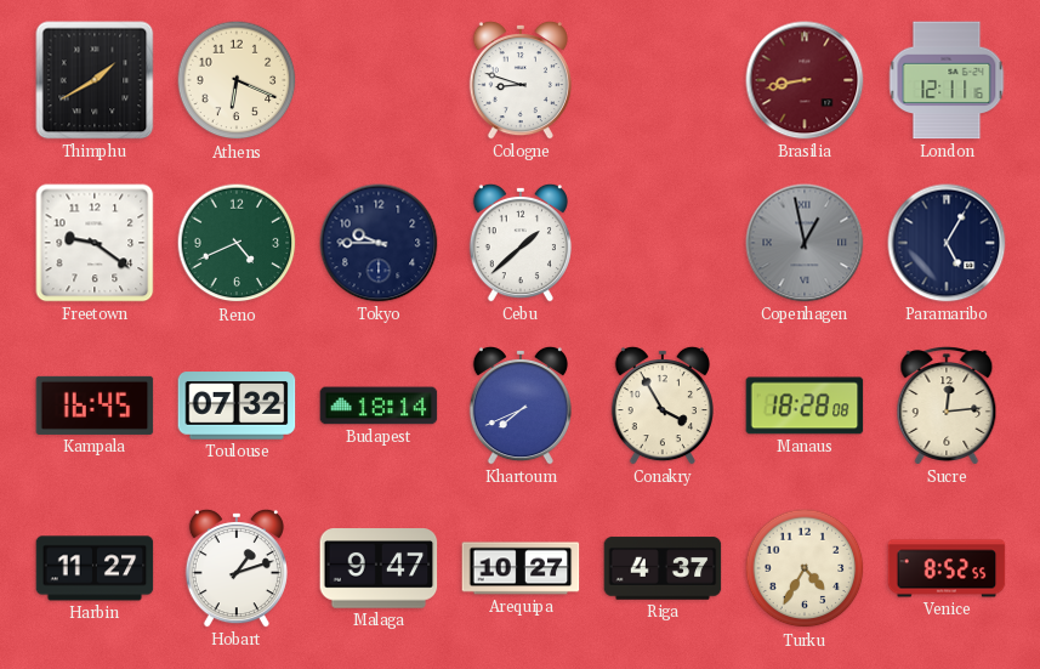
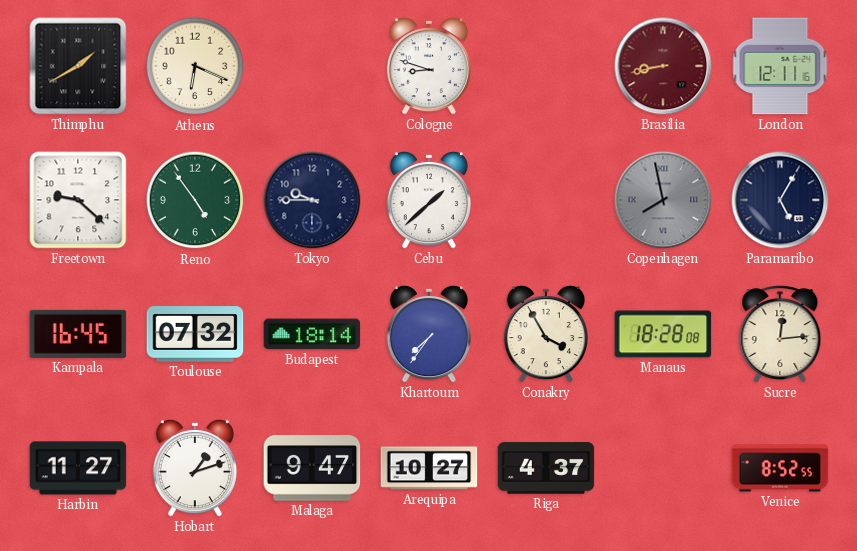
Freetown: 9:21 -> 9:22
Reno: 4:41 -> 4:54
Copenhagen: 12:58 -> 7:58
Khartoum: 7:41 -> 7:36
Turku: 4:35 -> none
